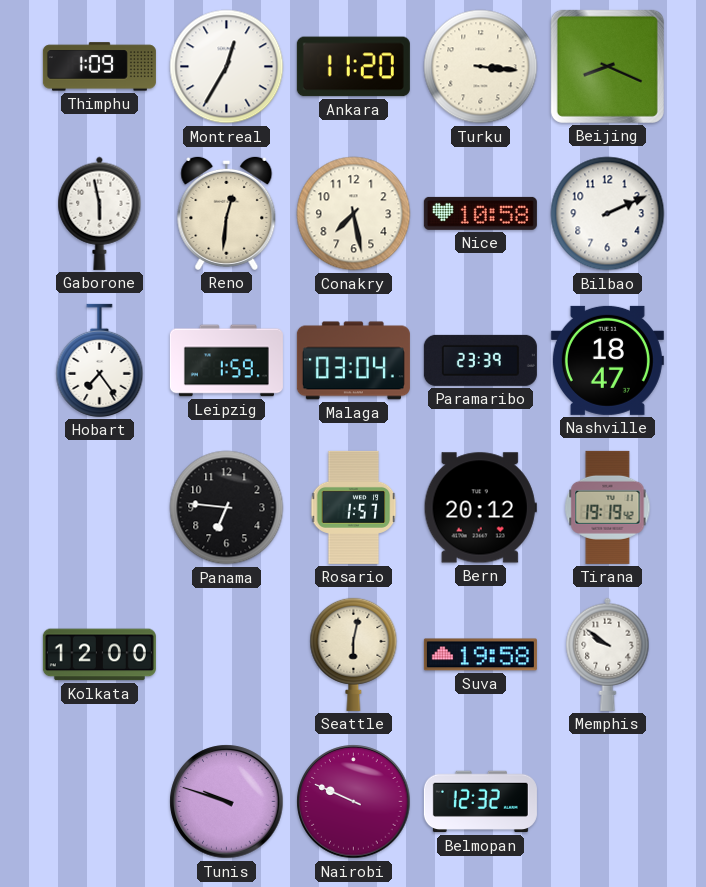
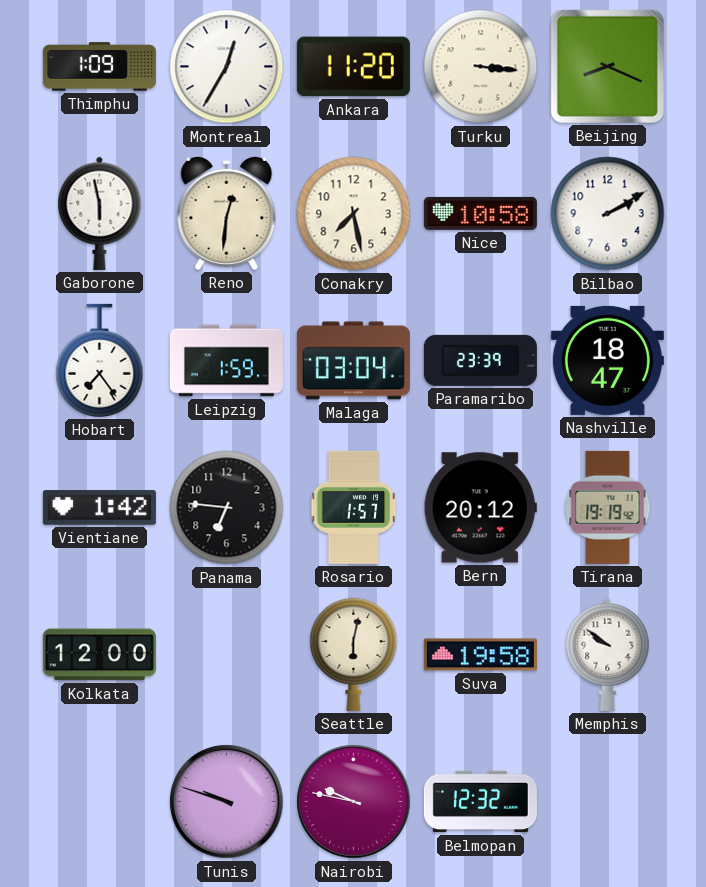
Bilbao: 2:11 -> 2:10
Vientiane: none -> 1:42
Nairobi: 9:49 -> 9:47
